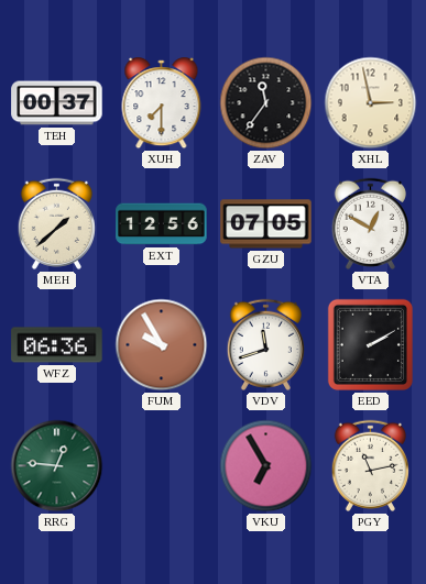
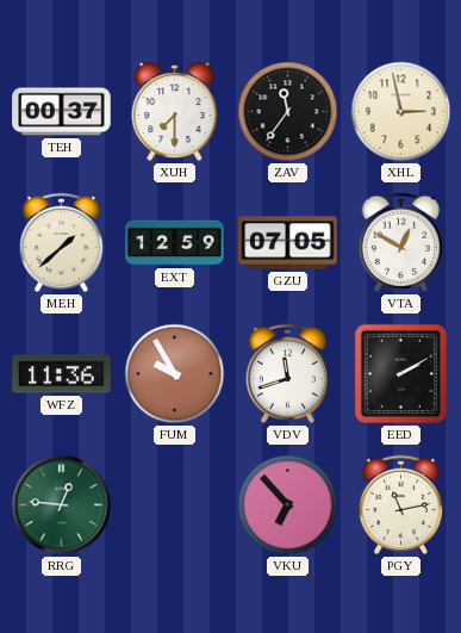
EXT: 12:56 -> 12:59
WFZ: 06:36 -> 11:36
VKU: 6:55 -> 6:53
